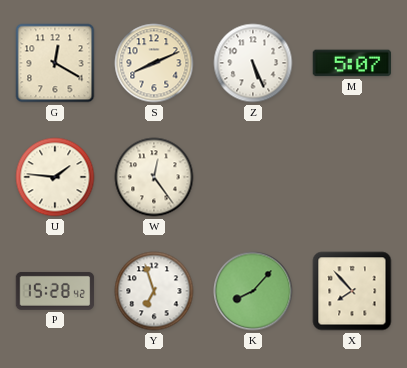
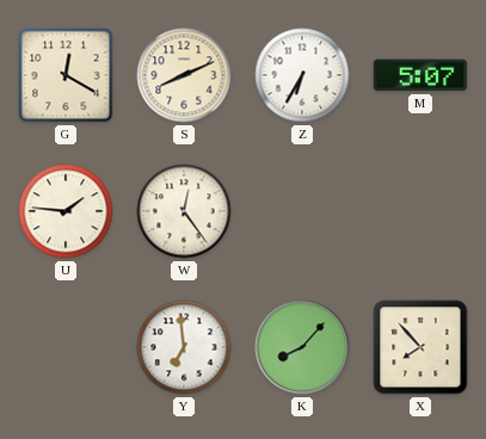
Z: 5:26 -> 6:35
P: 15:28 -> none
Y: 6:57 -> 6:59
